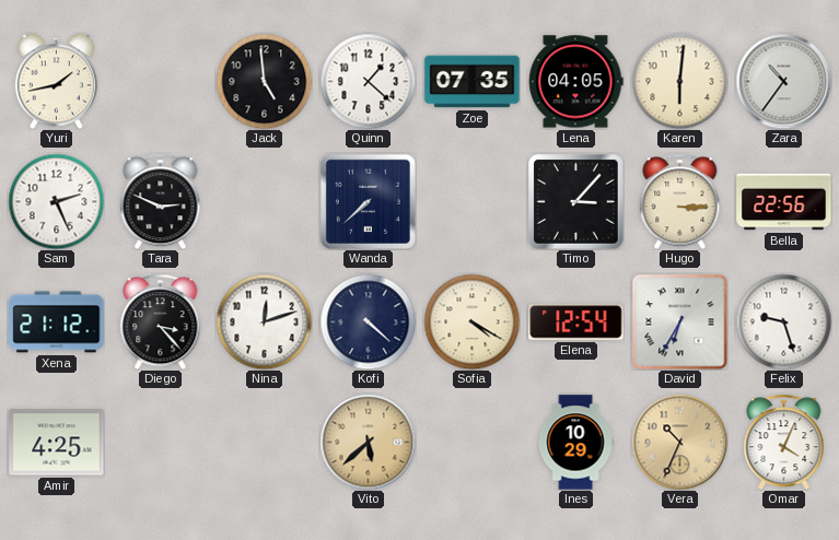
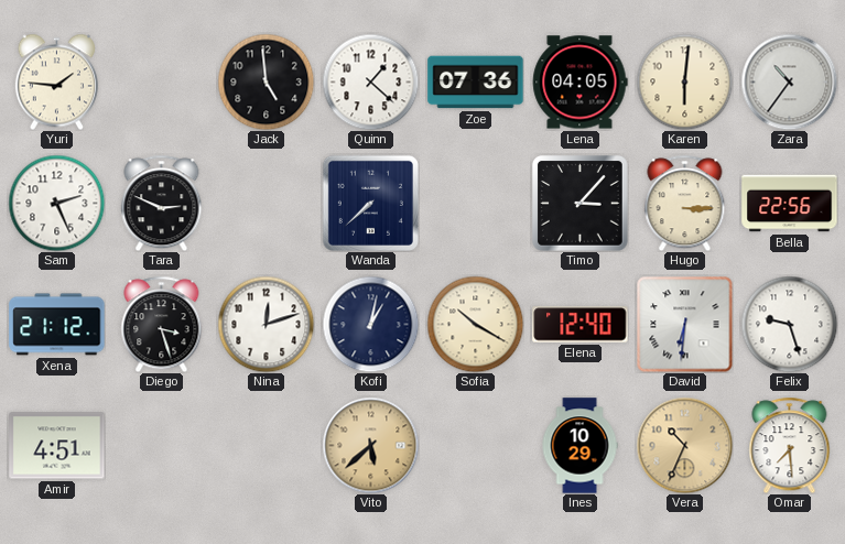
Yuri: 1:43 -> 1:46
Zoe: 07:35 -> 07:36
Diego: 3:23 -> 3:27
Kofi: 4:22 -> 1:02
Sofia: 4:20 -> 10:20
Elena: 12:54 -> 12:40
David: 6:35 -> 6:31
Amir: 4:25 -> 4:51
Omar: 4:04 -> 7:29
